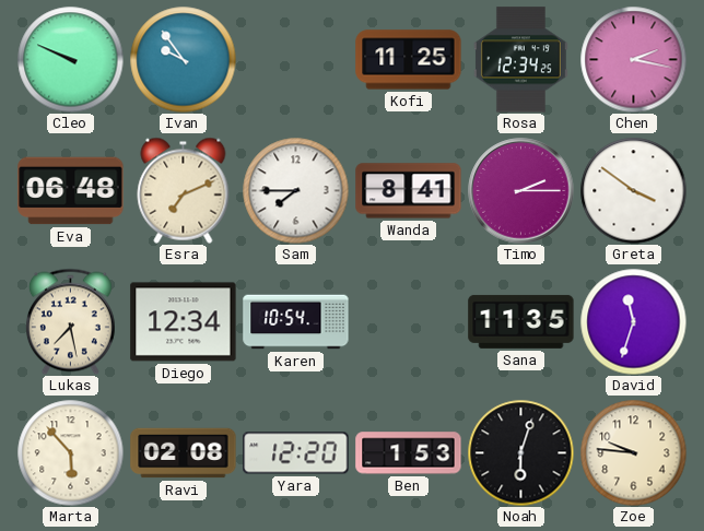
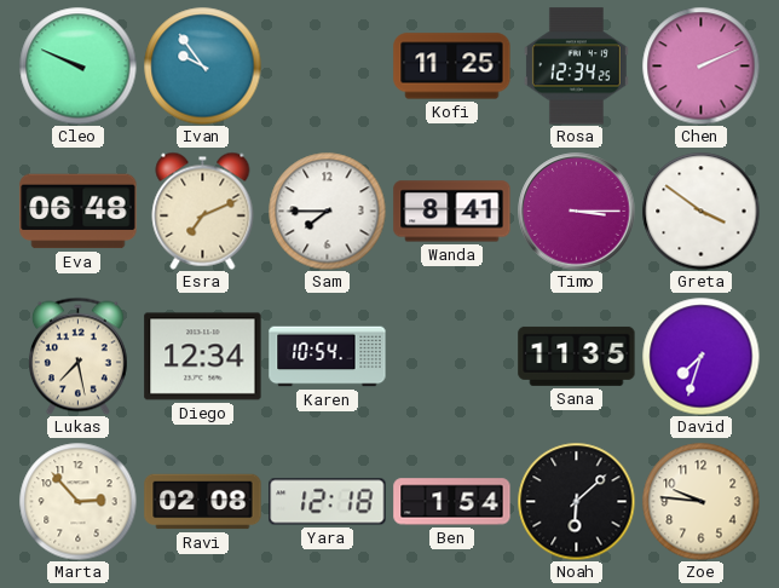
Chen: 2:17 -> 2:11
Timo: 2:15 -> 3:15
David: 11:33 -> 7:33
Marta: 5:53 -> 2:53
Yara: 12:20 -> 12:18
Ben: 1:53 -> 1:54
Noah: 6:03 -> 6:08
